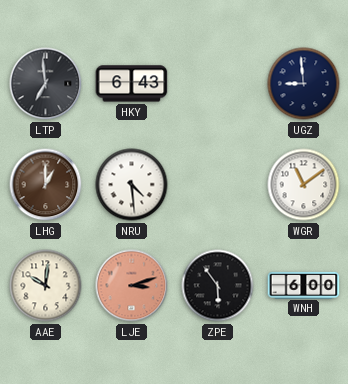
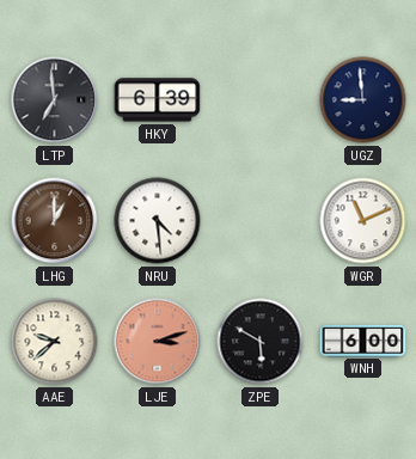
HKY: 6:43 -> 6:39
WGR: 11:09 -> 11:11
AAE: 10:01 -> 9:38
ZPE: 5:54 -> 5:50
